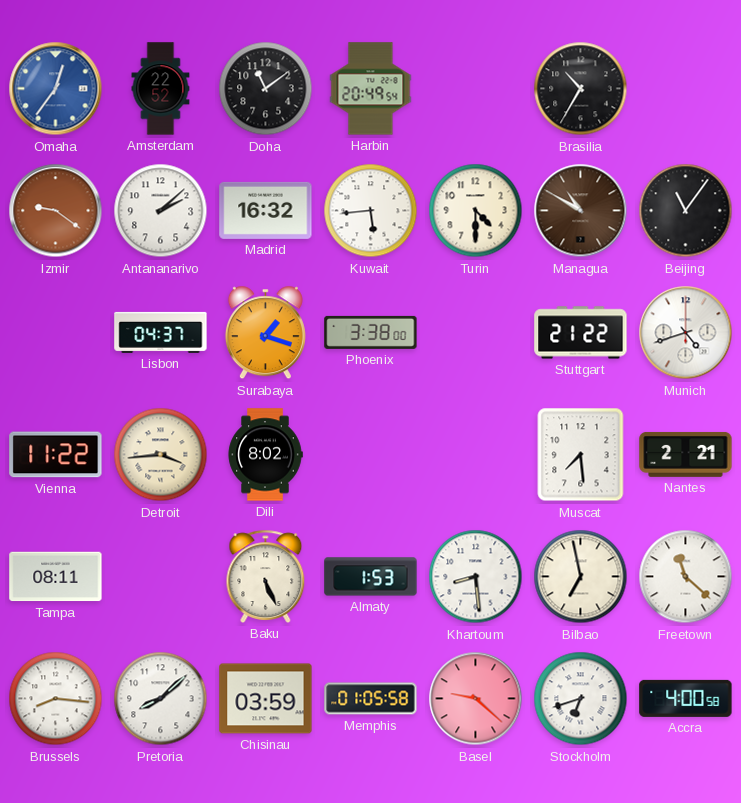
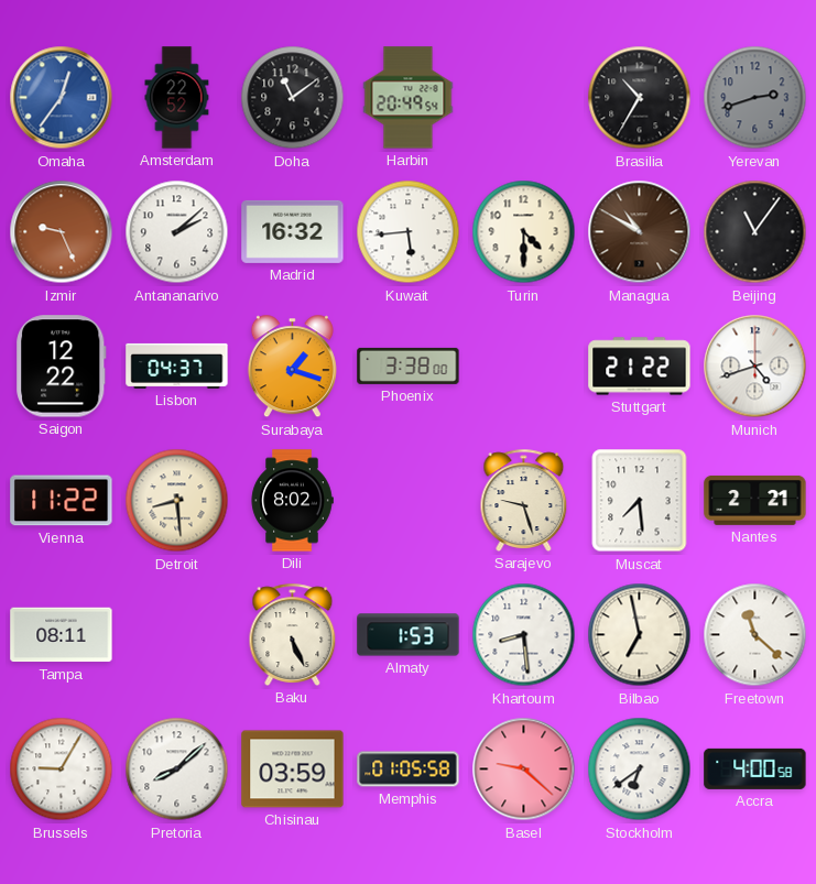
Yerevan: none -> 2:42
Izmir: 9:21 -> 9:26
Saigon: none -> 12:22
Detroit: 3:44 -> 8:29
Sarajevo: none -> 9:27
Brussels: 8:16 -> 9:05
Stockholm: 6:42 -> 6:39
